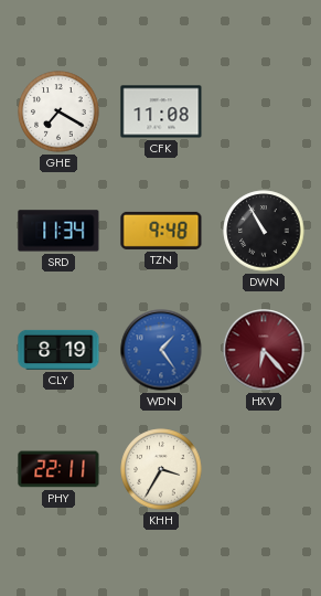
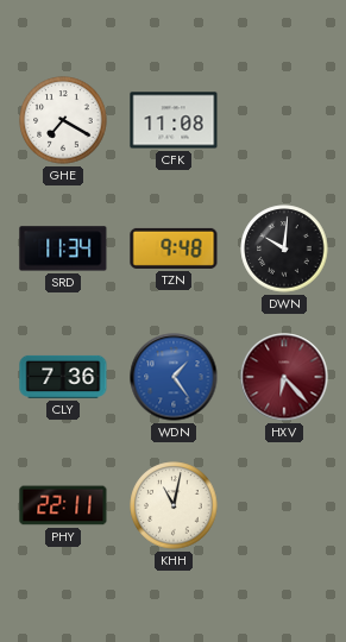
DWN: 10:55 -> 10:01
CLY: 8:19 -> 7:36
KHH: 3:35 -> 11:02
